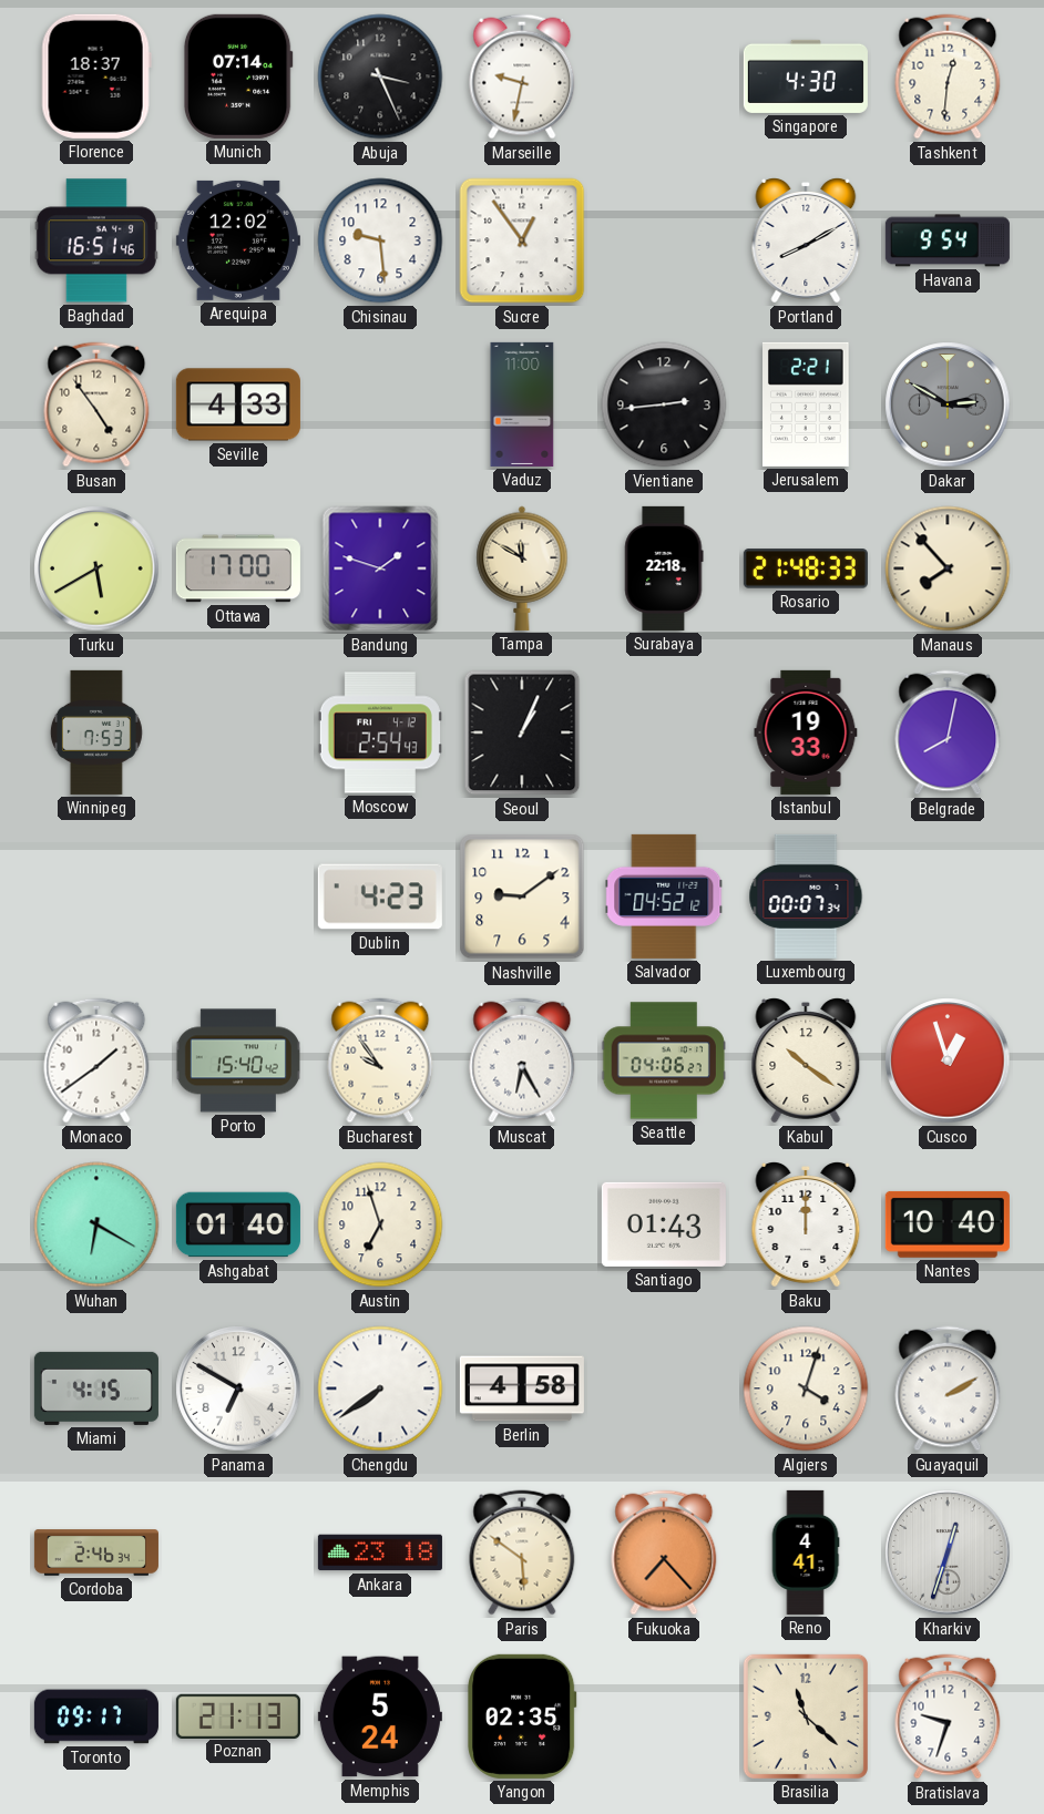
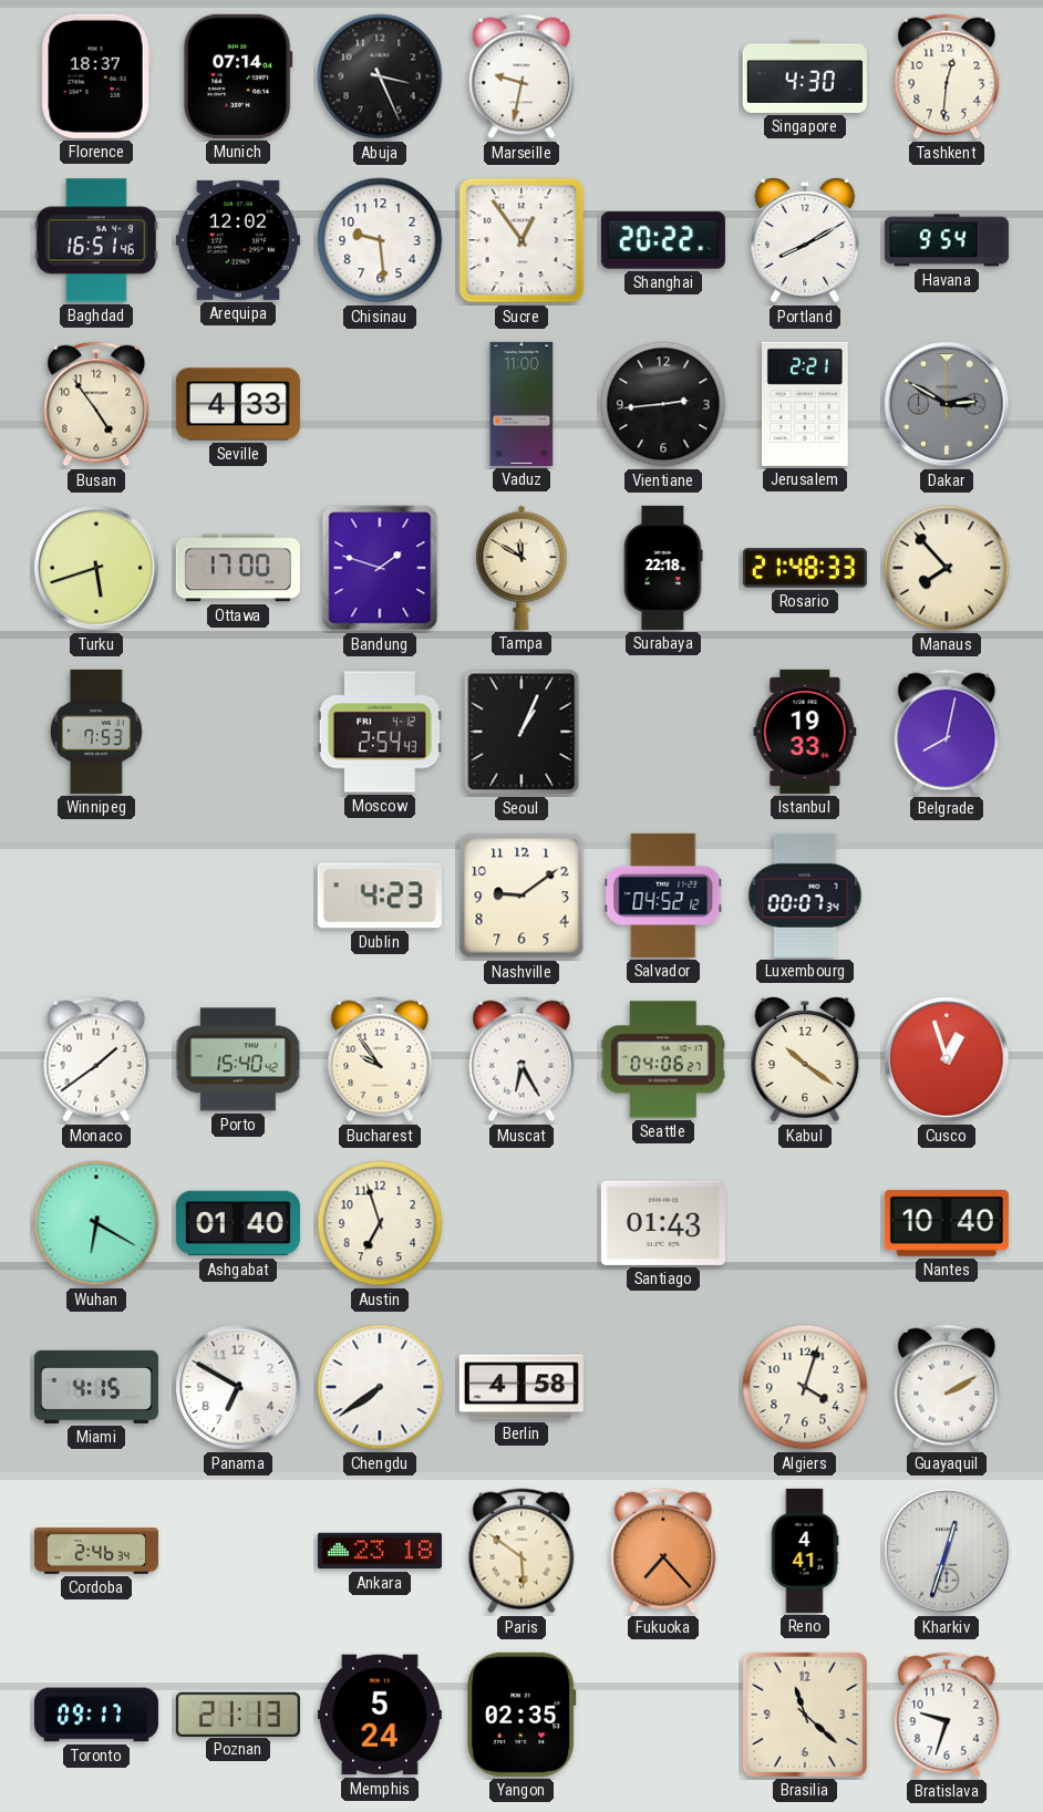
Shanghai: none -> 20:22
Turku: 5:40 -> 5:42
Baku: 12:00 -> none
